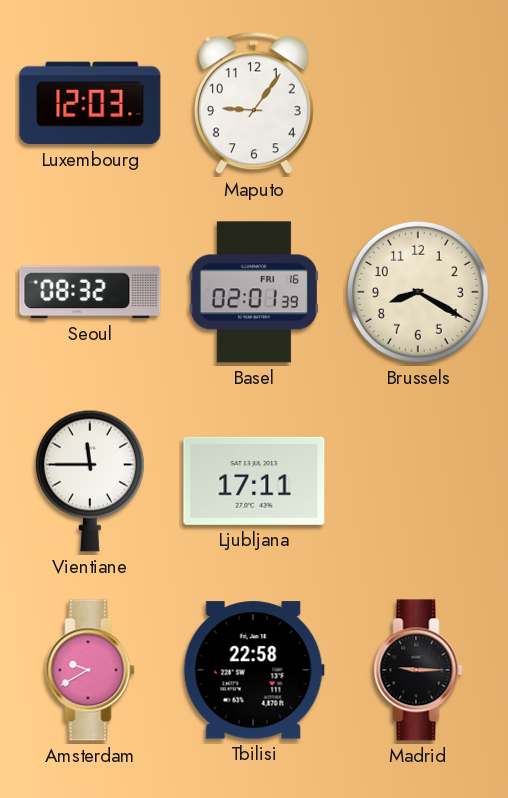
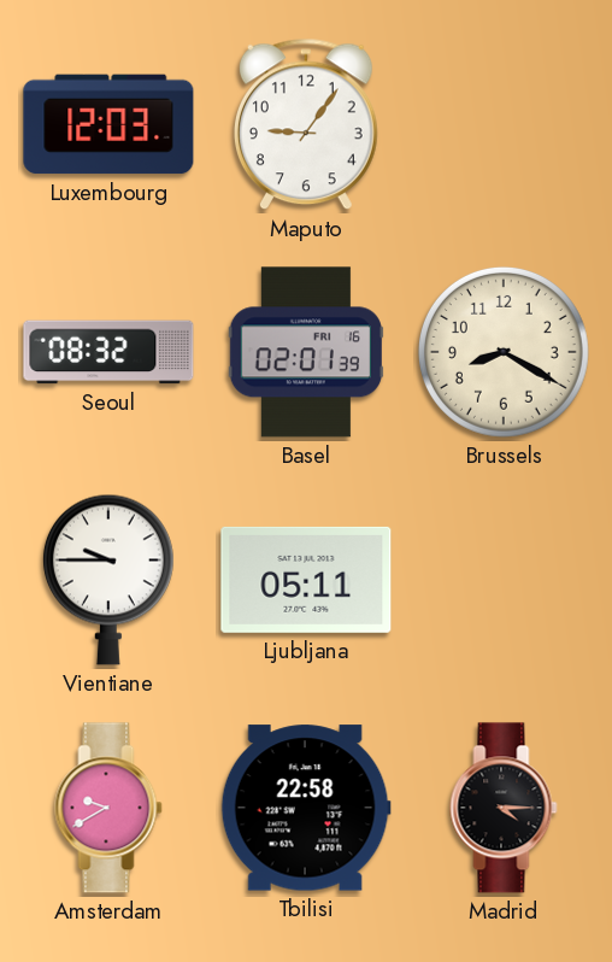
Vientiane: 11:45 -> 9:45
Ljubljana: 17:11 -> 05:11
Madrid: 9:15 -> 4:15
